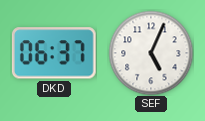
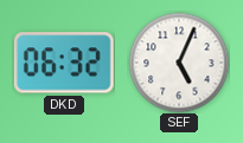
DKD: 06:37 -> 06:32
